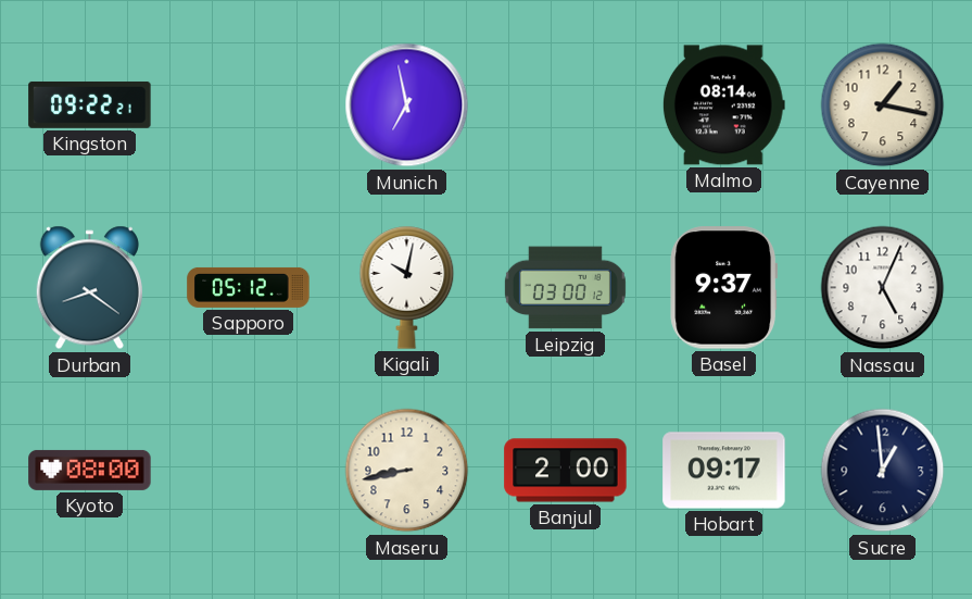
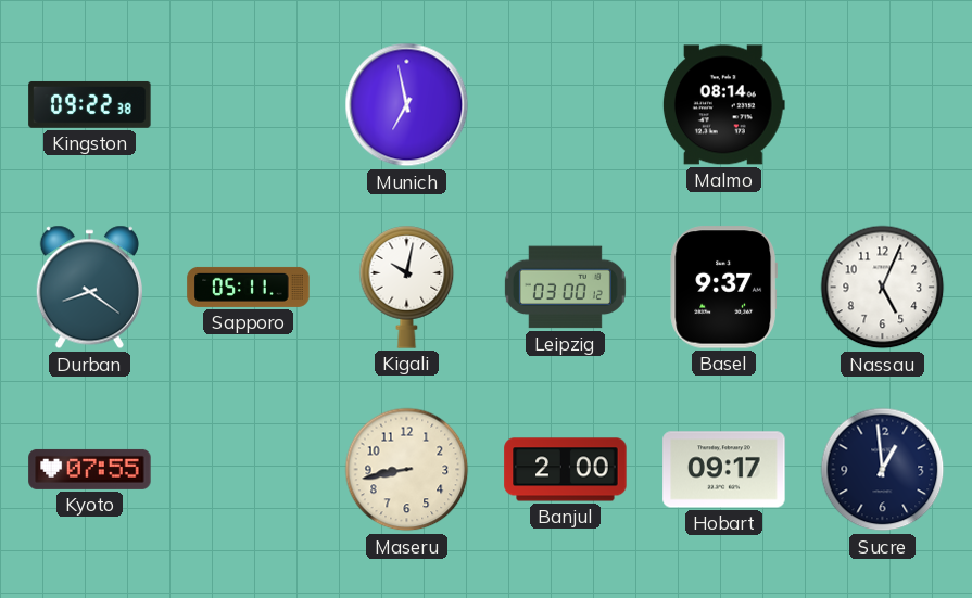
Kingston: 09:22:21 -> 09:22:38
Cayenne: 1:17 -> none
Sapporo: 05:12 -> 05:11
Kyoto: 08:00 -> 07:55
